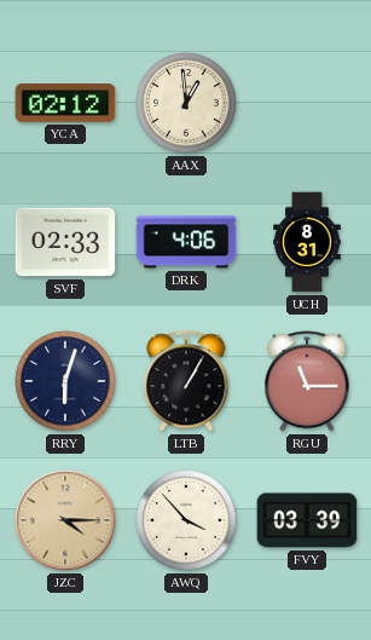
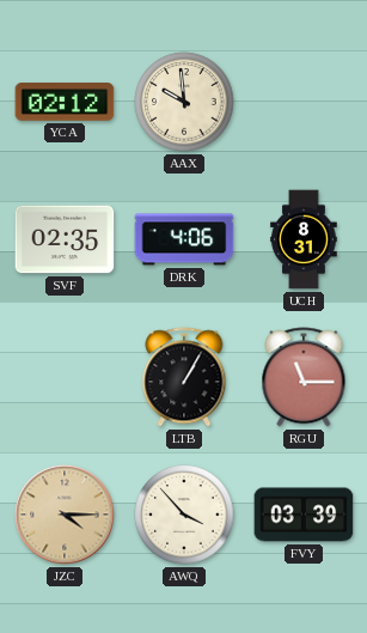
AAX: 12:59 -> 9:59
SVF: 02:33 -> 02:35
RRY: 6:03 -> none
